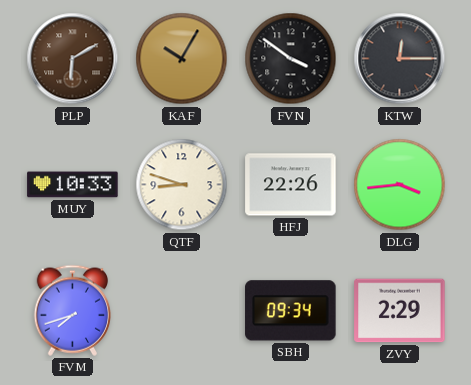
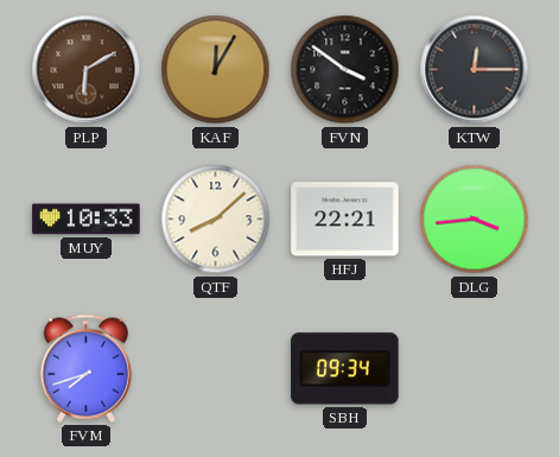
KAF: 10:05 -> 12:05
QTF: 8:48 -> 8:08
HFJ: 22:26 -> 22:21
ZVY: 2:29 -> none
